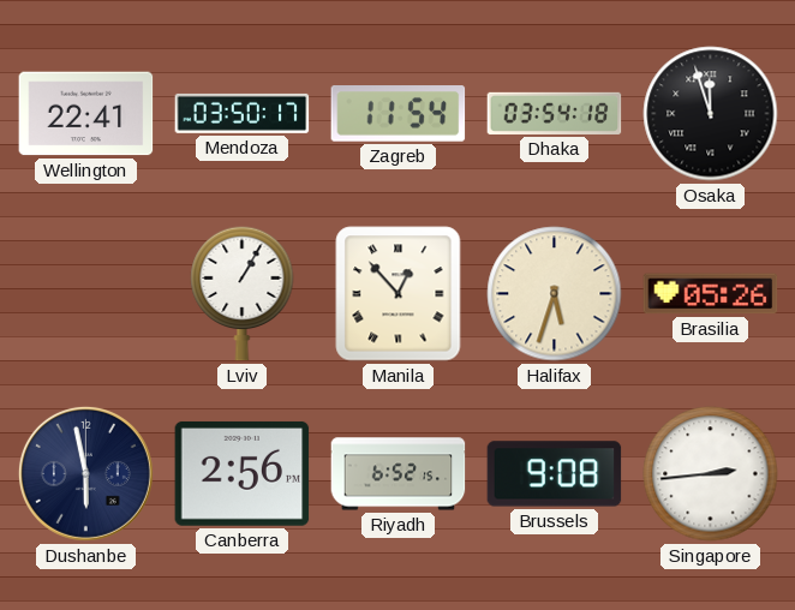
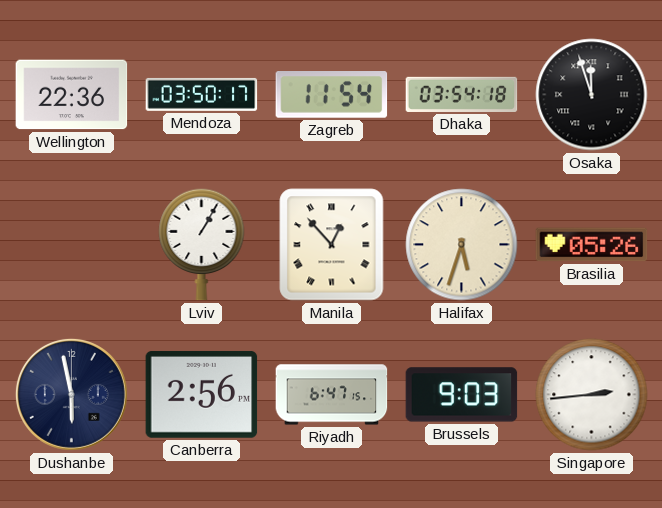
Wellington: 22:41 -> 22:36
Riyadh: 6:52 -> 6:47
Brussels: 9:08 -> 9:03
